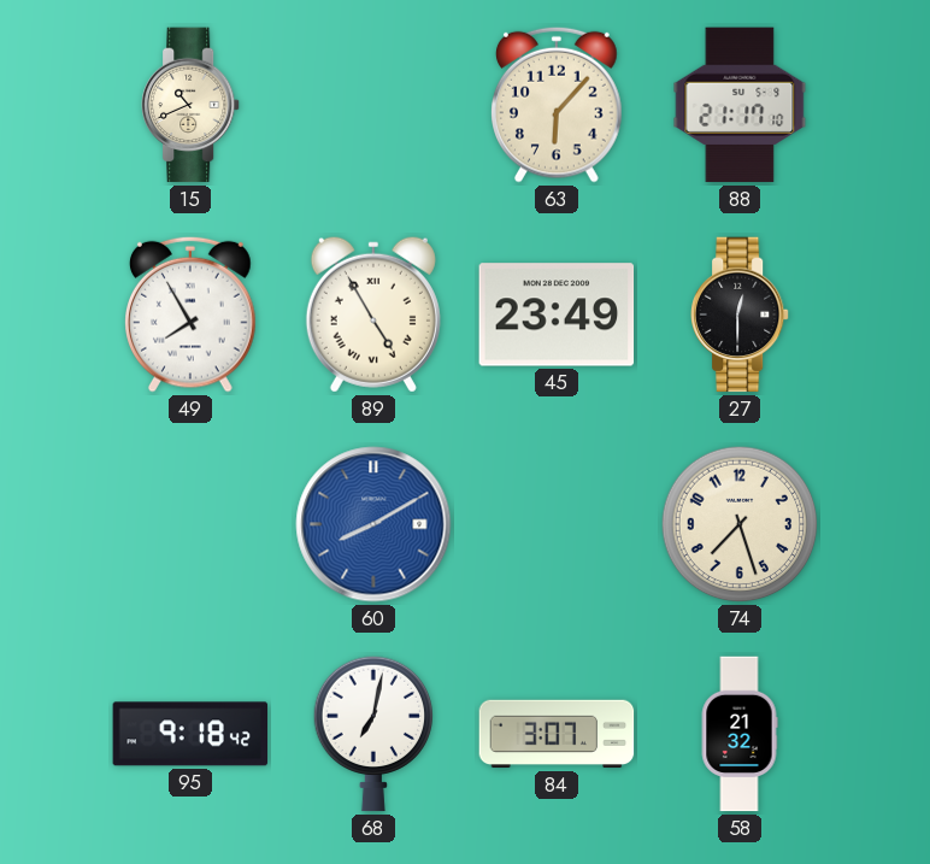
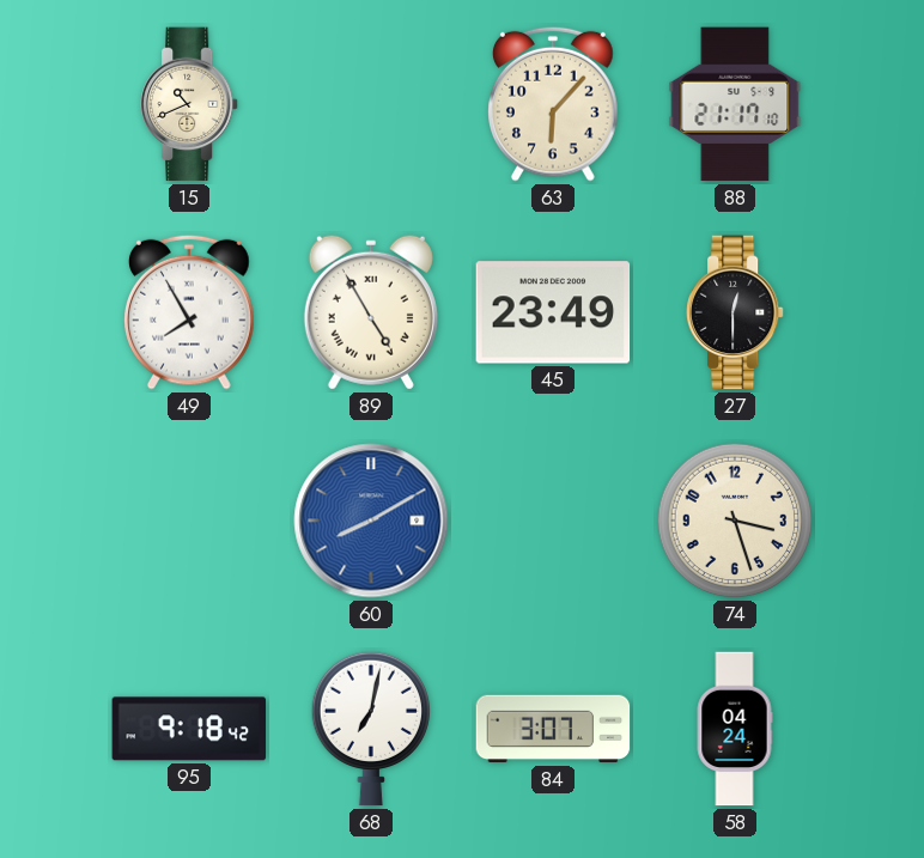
74: 7:27 -> 3:27
58: 21:32 -> 04:24
